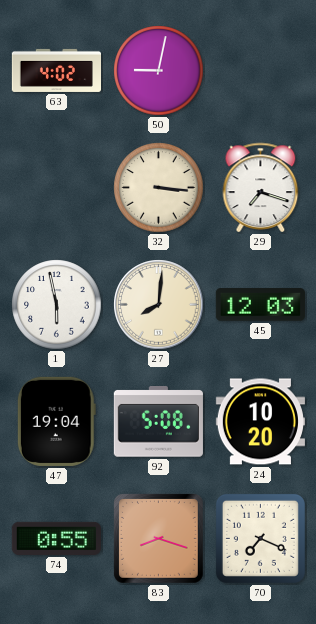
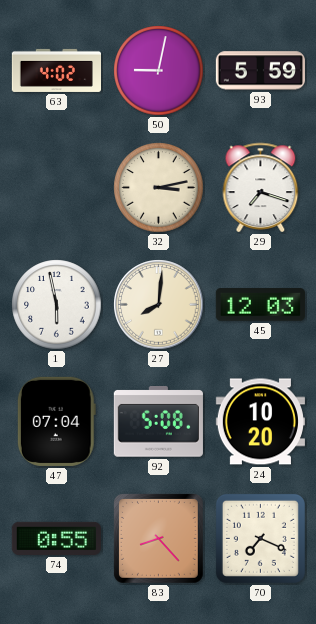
93: none -> 5:59
32: 3:16 -> 3:13
47: 19:04 -> 07:04
83: 8:18 -> 8:23
